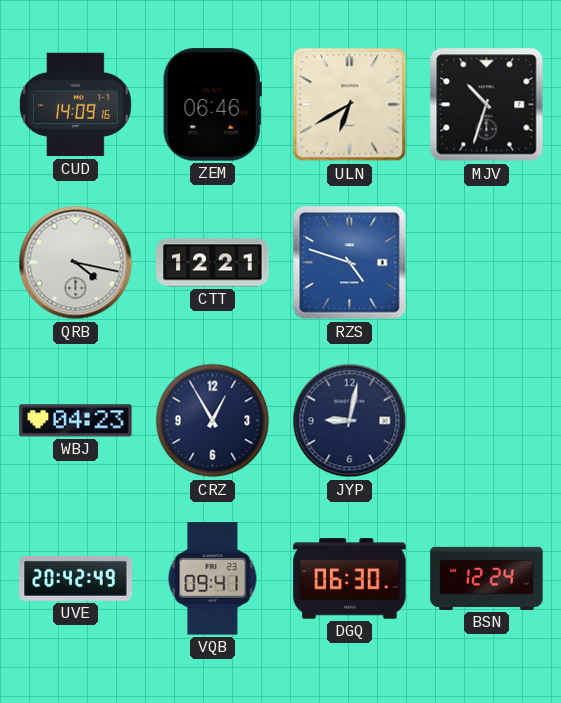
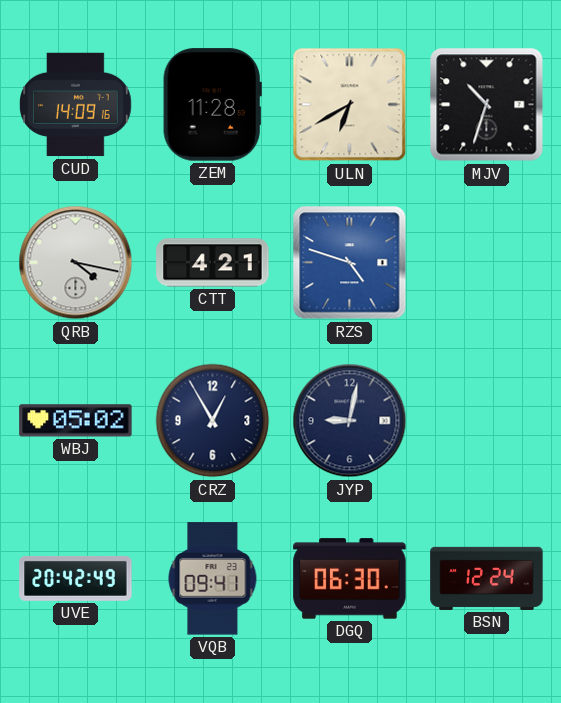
ZEM: 06:46 -> 11:28
CTT: 12:21 -> 4:21
WBJ: 04:23 -> 05:02
